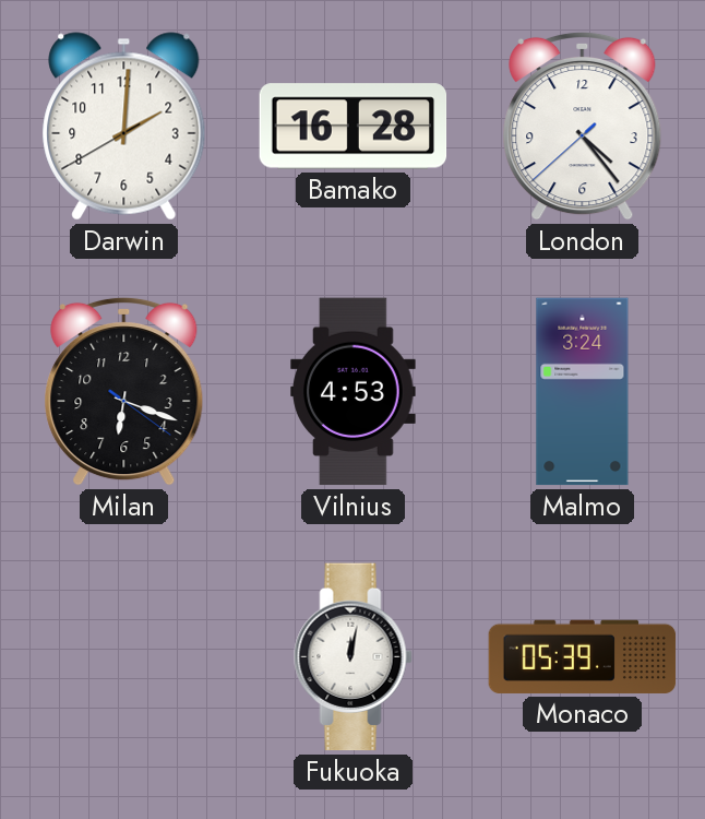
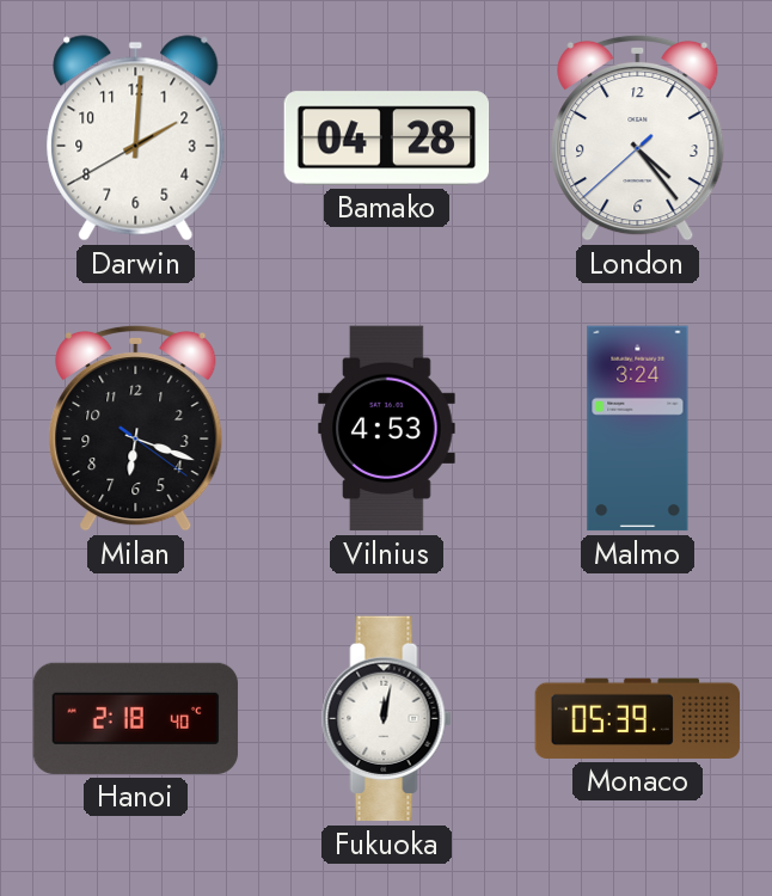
Bamako: 16:28 -> 04:28
Hanoi: none -> 2:18
